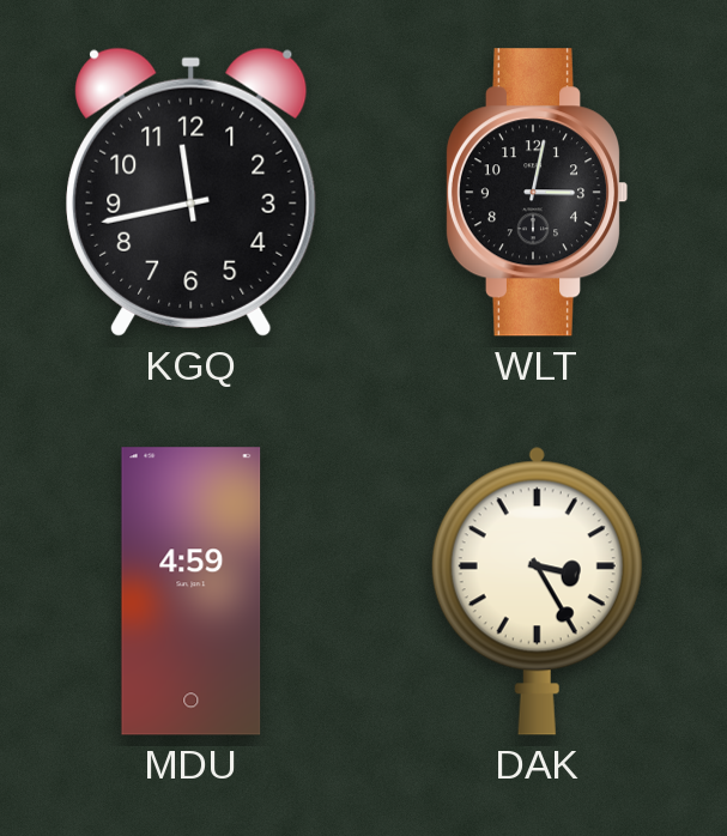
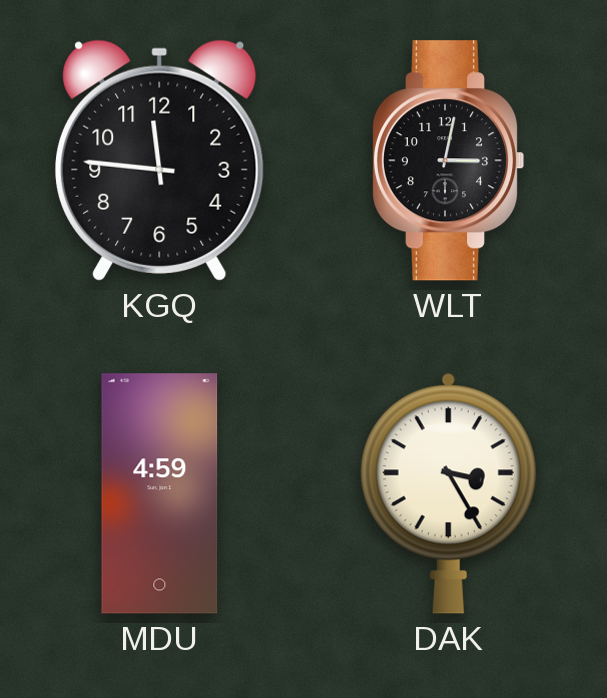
KGQ: 11:43 -> 11:46
